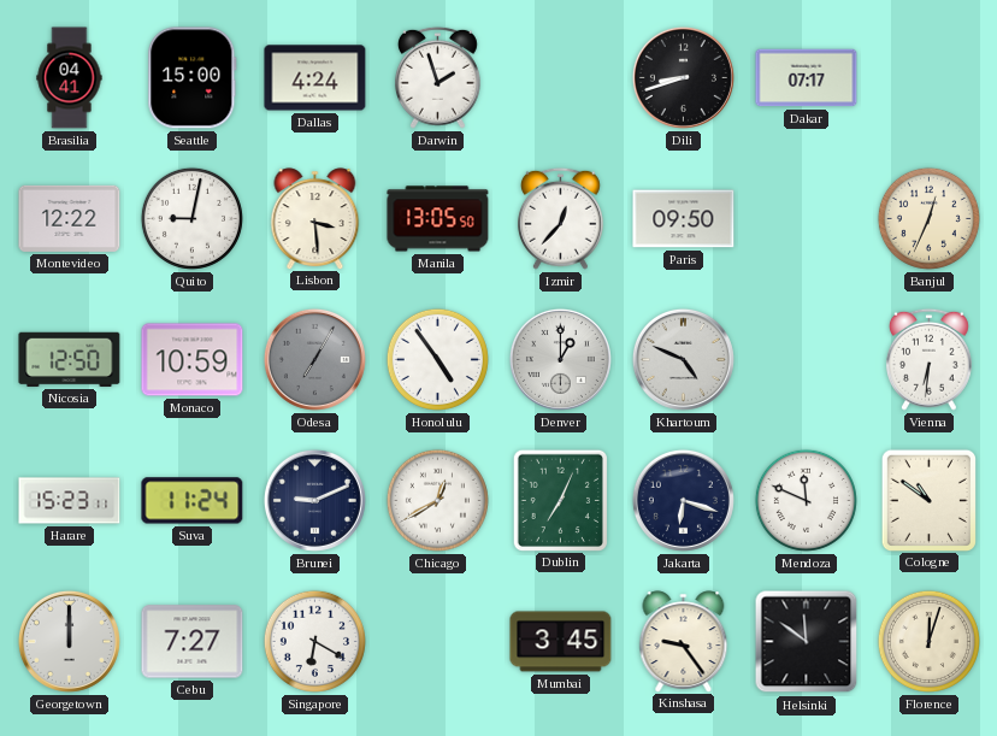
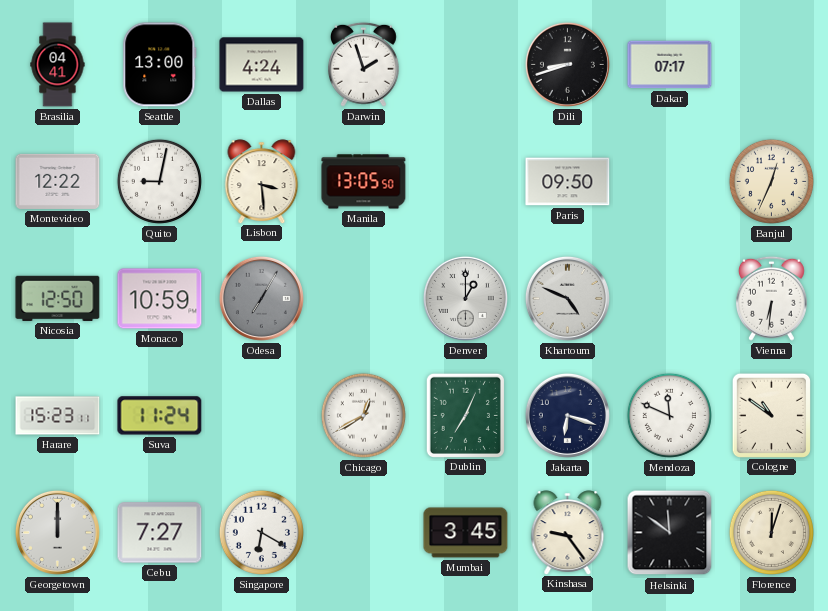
Seattle: 15:00 -> 13:00
Izmir: 12:37 -> none
Honolulu: 4:54 -> none
Brunei: 9:11 -> none
